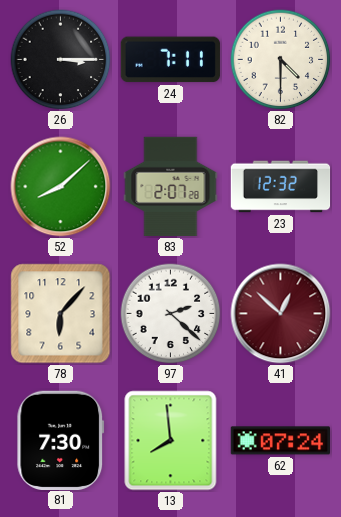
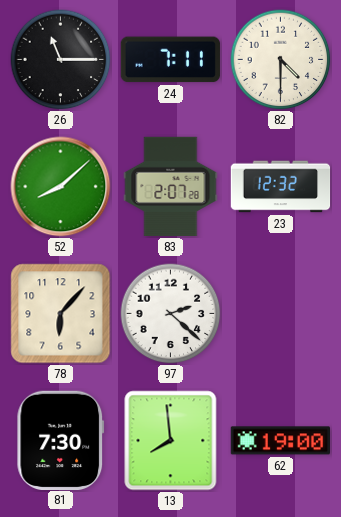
26: 3:15 -> 11:15
41: 12:52 -> none
62: 07:24 -> 19:00
